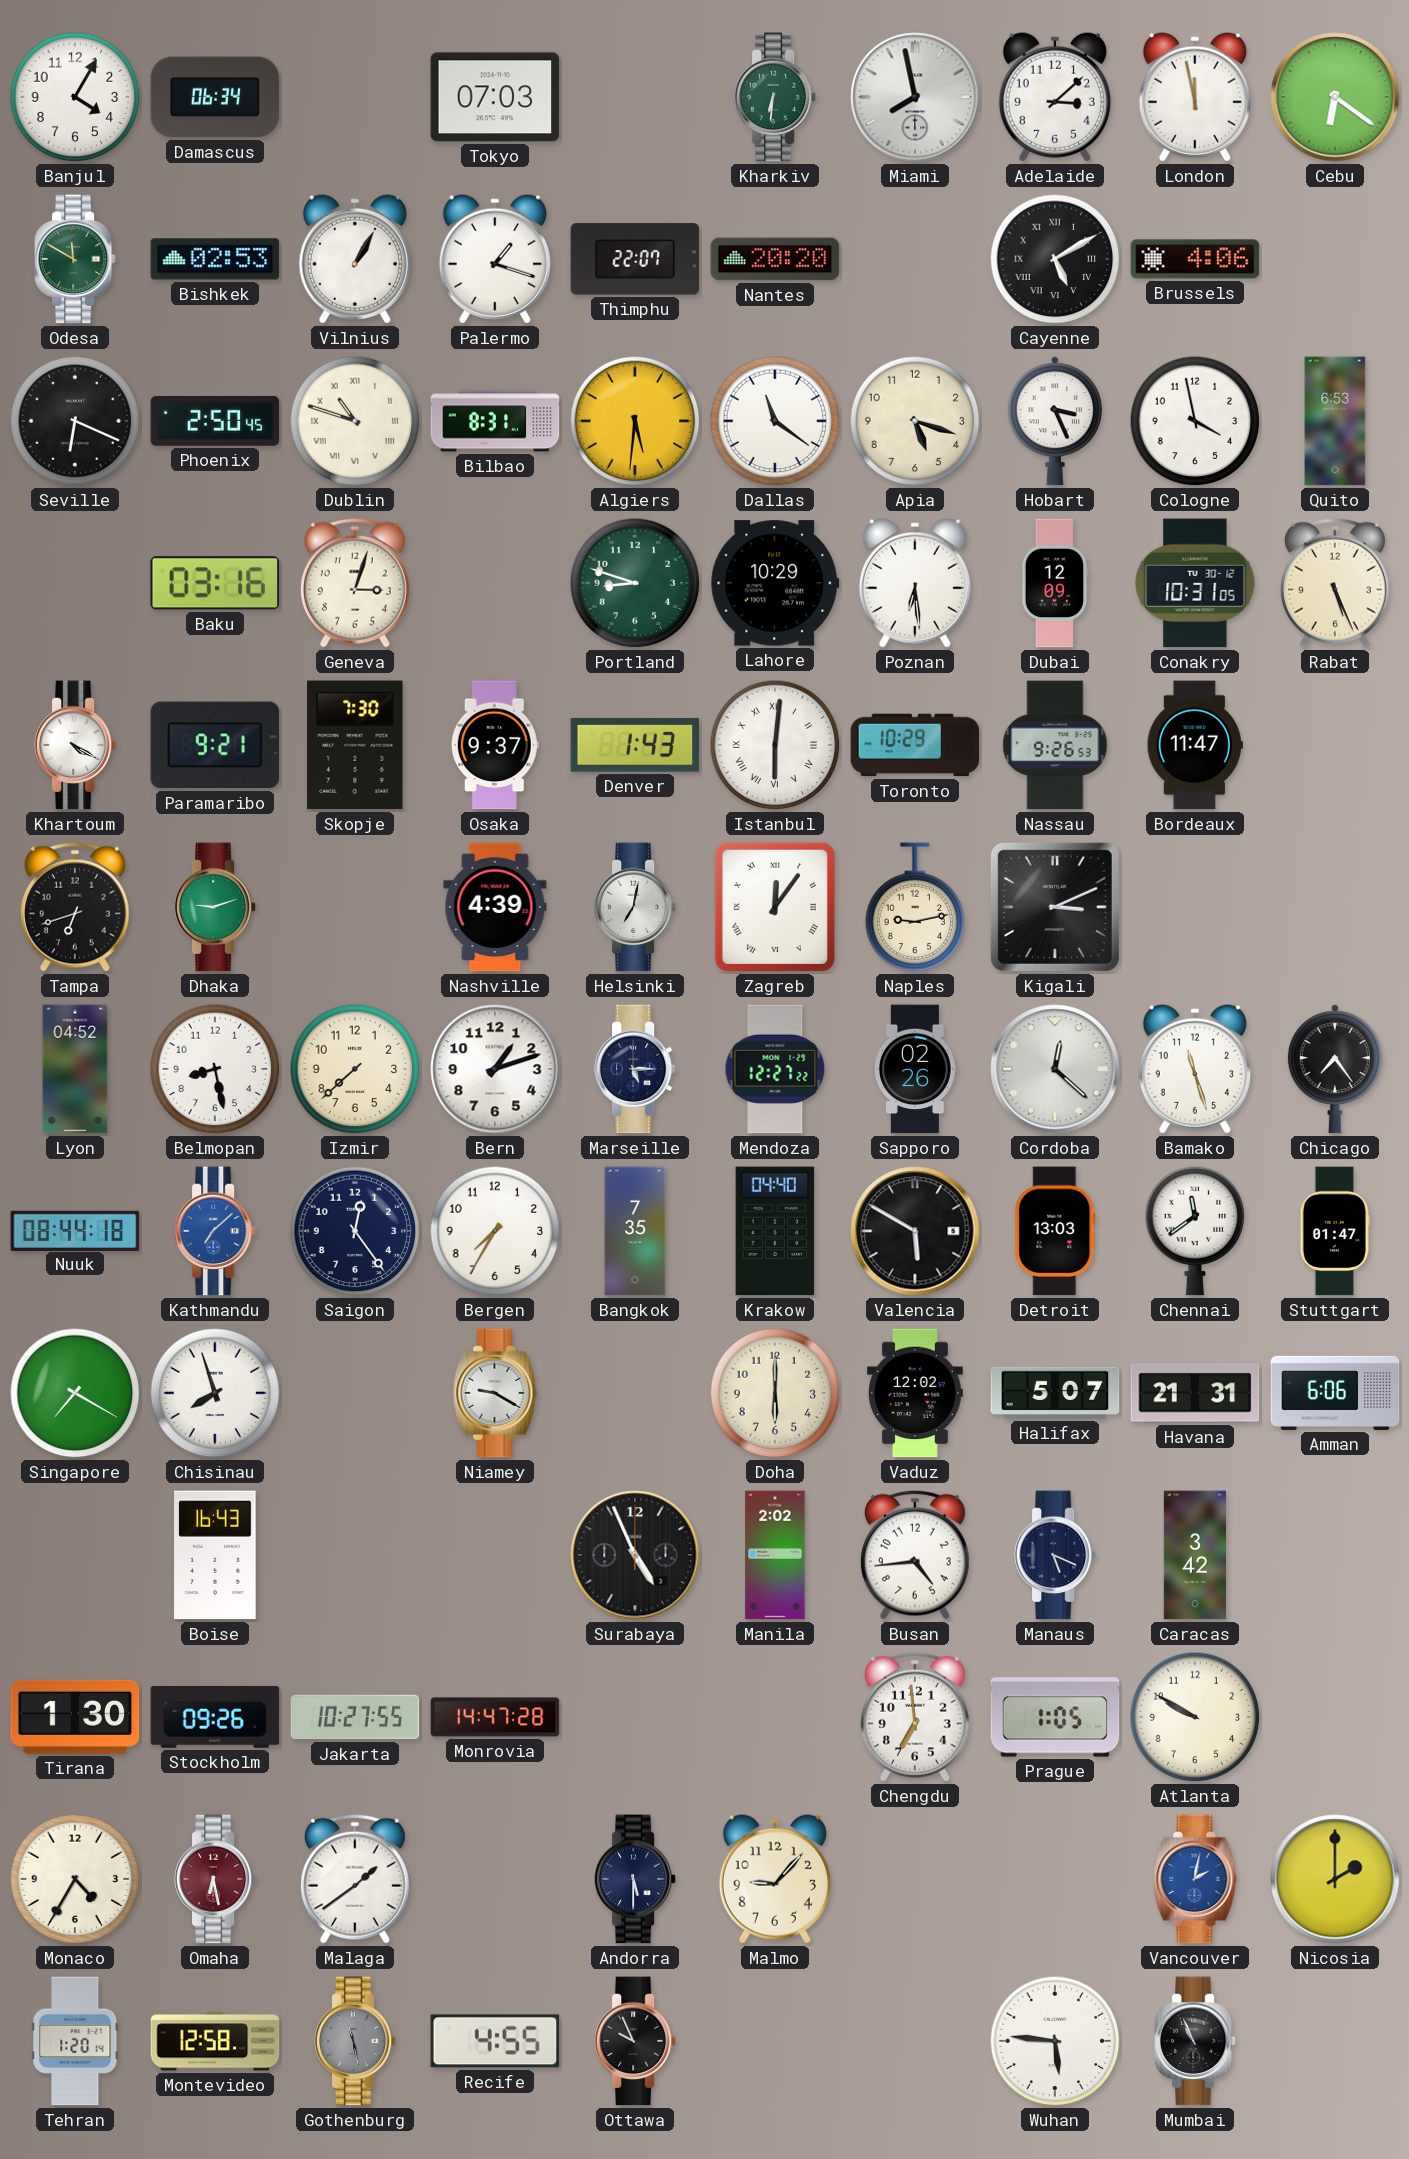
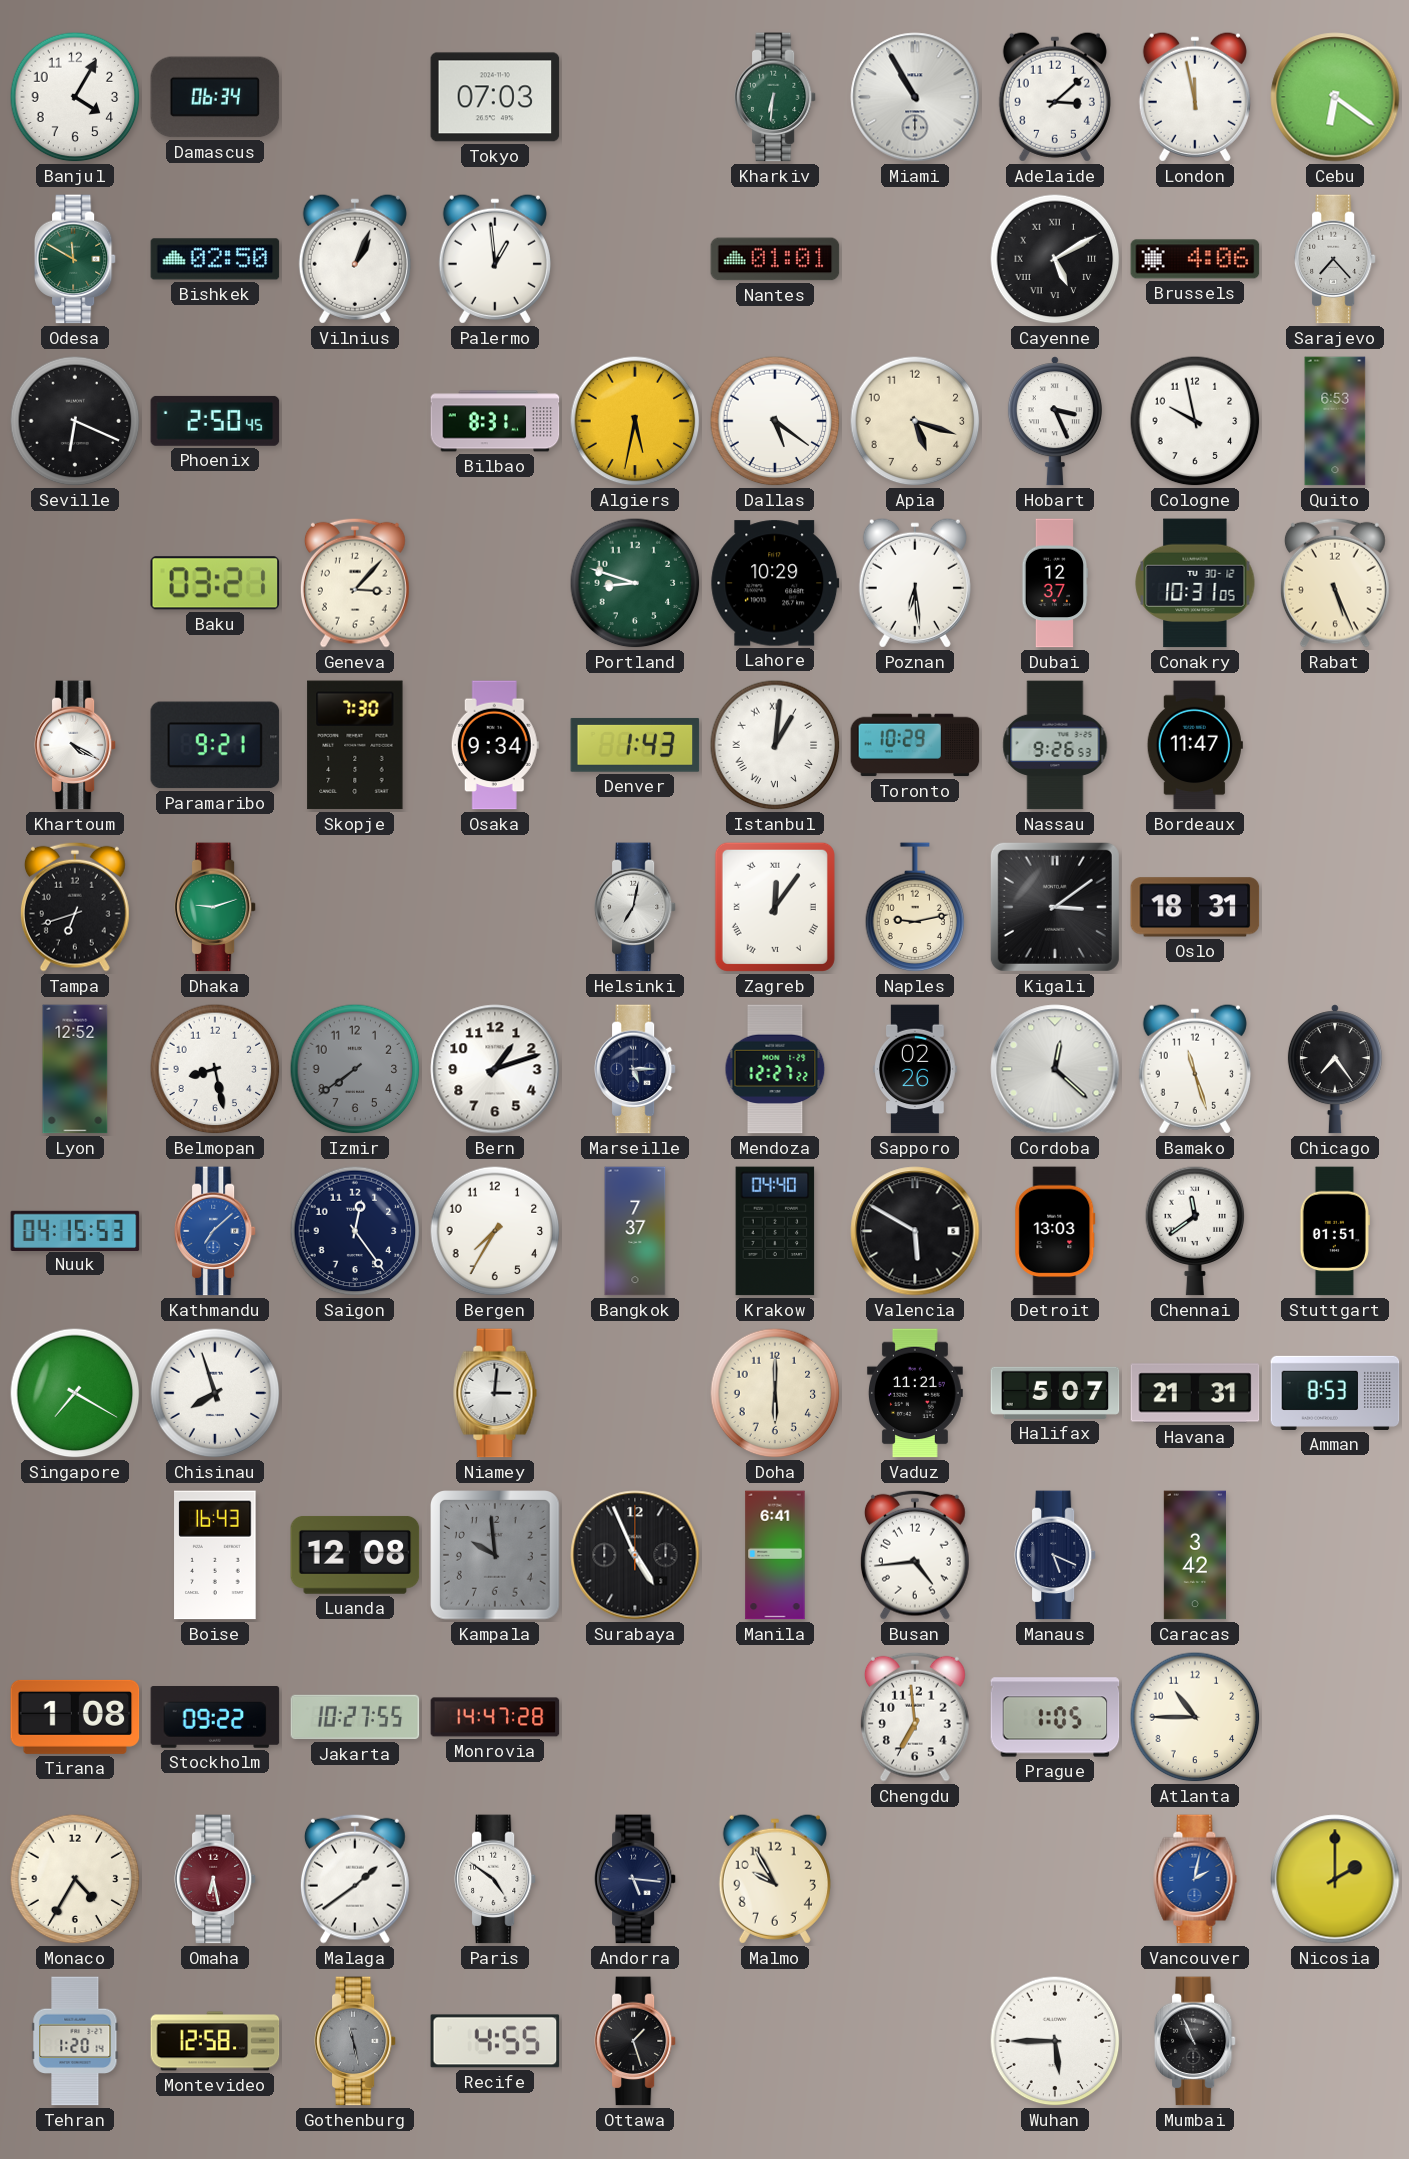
Miami: 7:58 -> 10:55
Bishkek: 02:53 -> 02:50
Vilnius: 1:05 -> 1:04
Palermo: 1:18 -> 12:59
Thimphu: 22:07 -> none
Nantes: 20:20 -> 01:01
Sarajevo: none -> 7:23
Dublin: 10:48 -> none
Algiers: 5:31 -> 5:32
Dallas: 11:21 -> 5:21
Cologne: 3:58 -> 9:58
Baku: 03:16 -> 03:21
Geneva: 3:03 -> 3:07
Dubai: 12:09 -> 12:37
Osaka: 9:37 -> 9:34
Istanbul: 6:01 -> 1:01
Nashville: 4:39 -> none
Kigali: 3:11 -> 3:09
Oslo: none -> 18:31
Lyon: 04:52 -> 12:52
Izmir: 7:38 -> 7:39
Izmir dial: cream -> grey
Nuuk: 08:44 -> 04:15
Bangkok: 7:35 -> 7:37
Stuttgart: 01:47 -> 01:51
Niamey: 9:20 -> 3:01
Vaduz: 12:02 -> 11:21
Amman: 6:06 -> 8:53
Luanda: none -> 12:08
Kampala: none -> 9:59
Manila: 2:02 -> 6:41
Tirana: 1:30 -> 1:08
Stockholm: 09:26 -> 09:22
Atlanta: 9:50 -> 10:45
Paris: none -> 4:51
Andorra: 5:30 -> 5:16
Malmo: 9:07 -> 9:55
Ottawa: 9:56 -> 1:27
Wuhan: 5:46 -> 5:45
